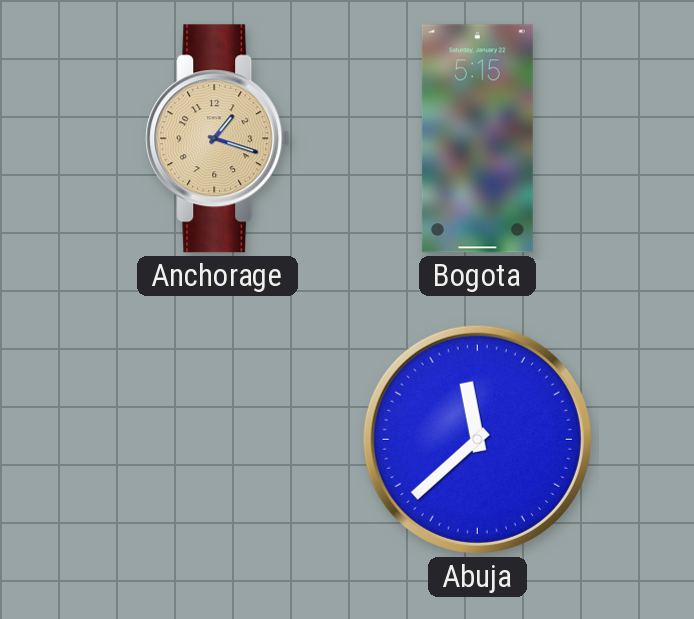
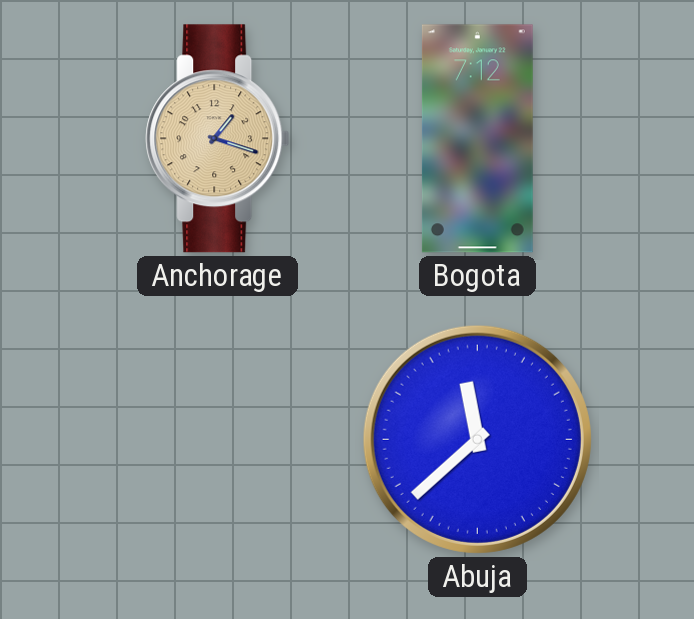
Bogota: 5:15 -> 7:12
